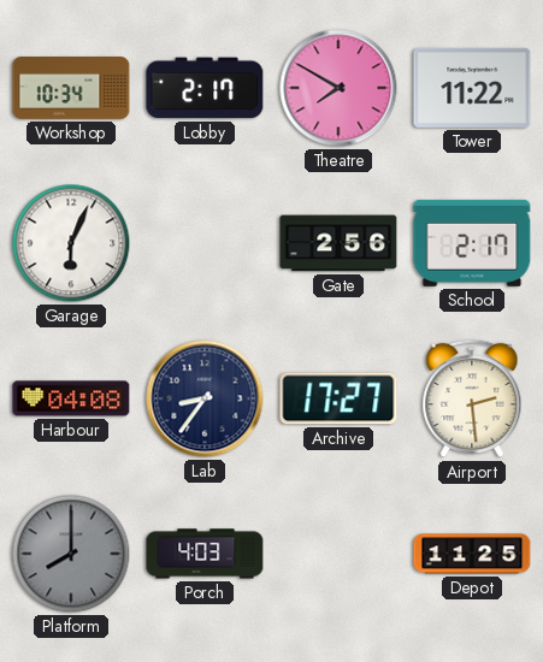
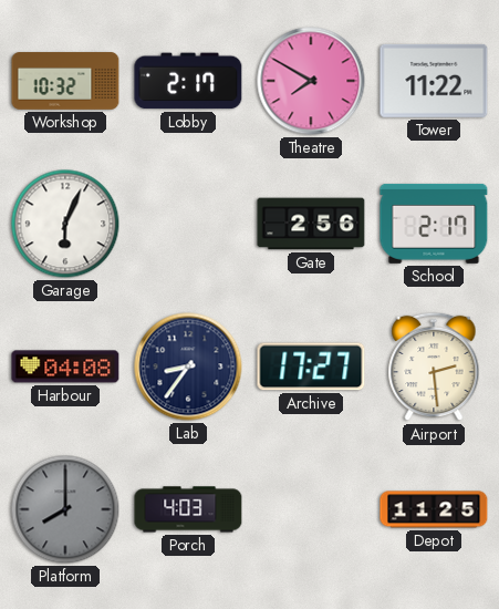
Workshop: 10:34 -> 10:32
